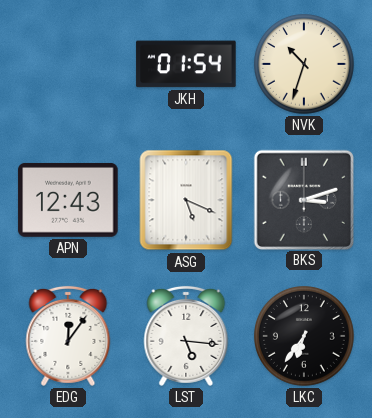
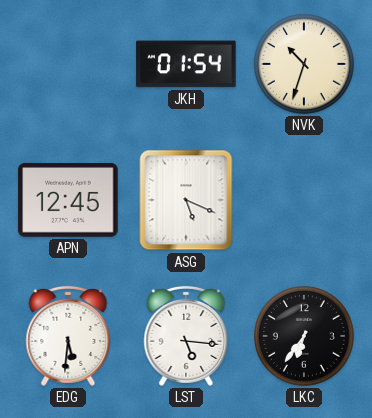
APN: 12:43 -> 12:45
BKS: 3:12 -> none
EDG: 12:06 -> 5:31
